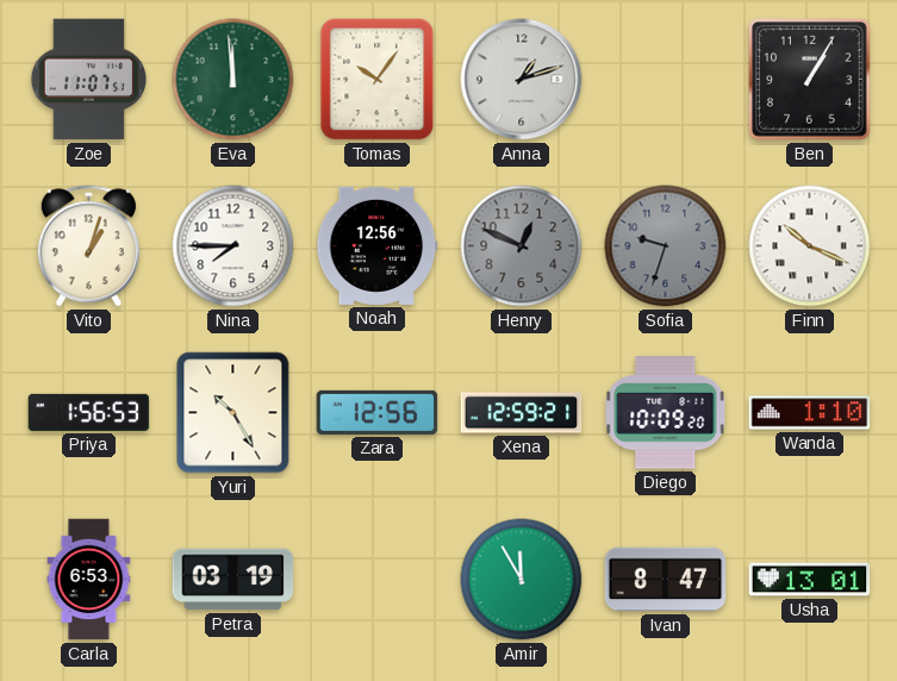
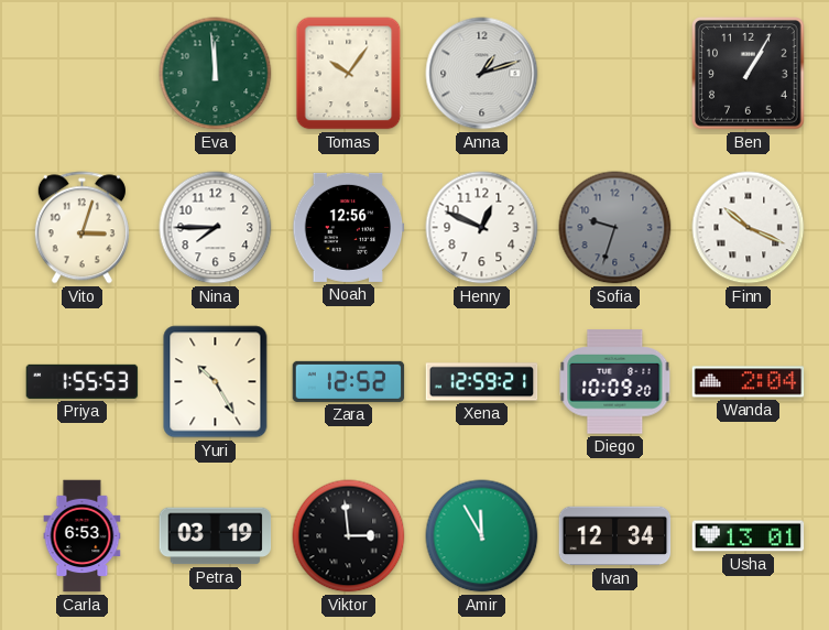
Zoe: 11:07 -> none
Vito: 1:03 -> 3:03
Henry dial: grey -> white
Priya: 1:56 -> 1:55
Zara: 12:56 -> 12:52
Wanda: 1:10 -> 2:04
Viktor: none -> 2:59
Ivan: 8:47 -> 12:34
